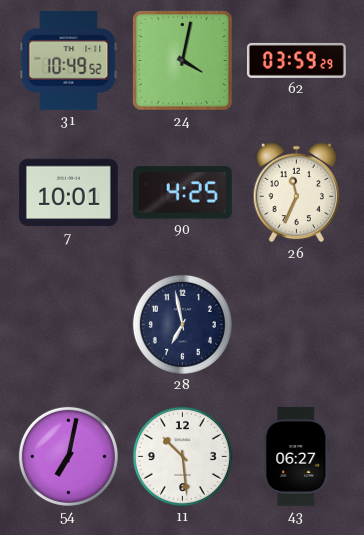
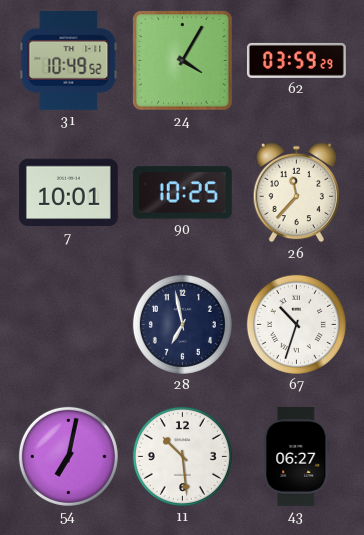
24: 4:02 -> 4:05
90: 4:25 -> 10:25
26: 11:34 -> 11:37
67: none -> 10:33
